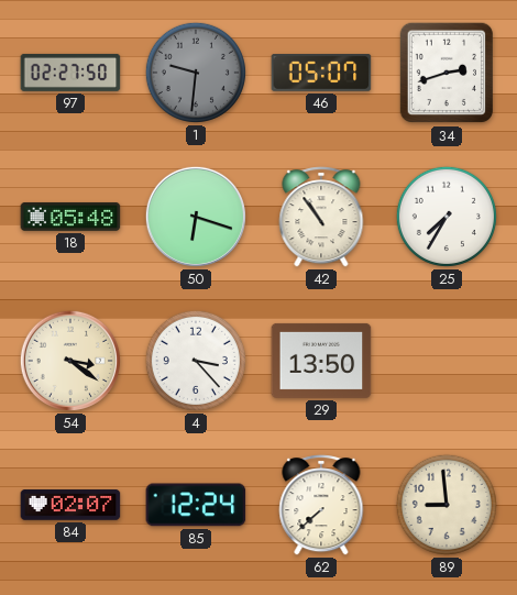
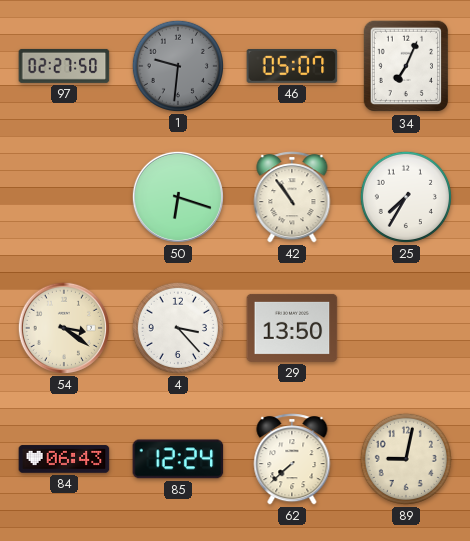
34: 2:42 -> 7:04
18: 05:48 -> none
84: 02:07 -> 06:43
89: 8:59 -> 9:02
